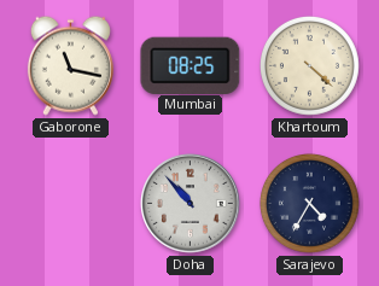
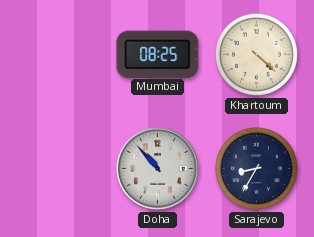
Gaborone: 11:17 -> none
Sarajevo: 4:35 -> 8:35
